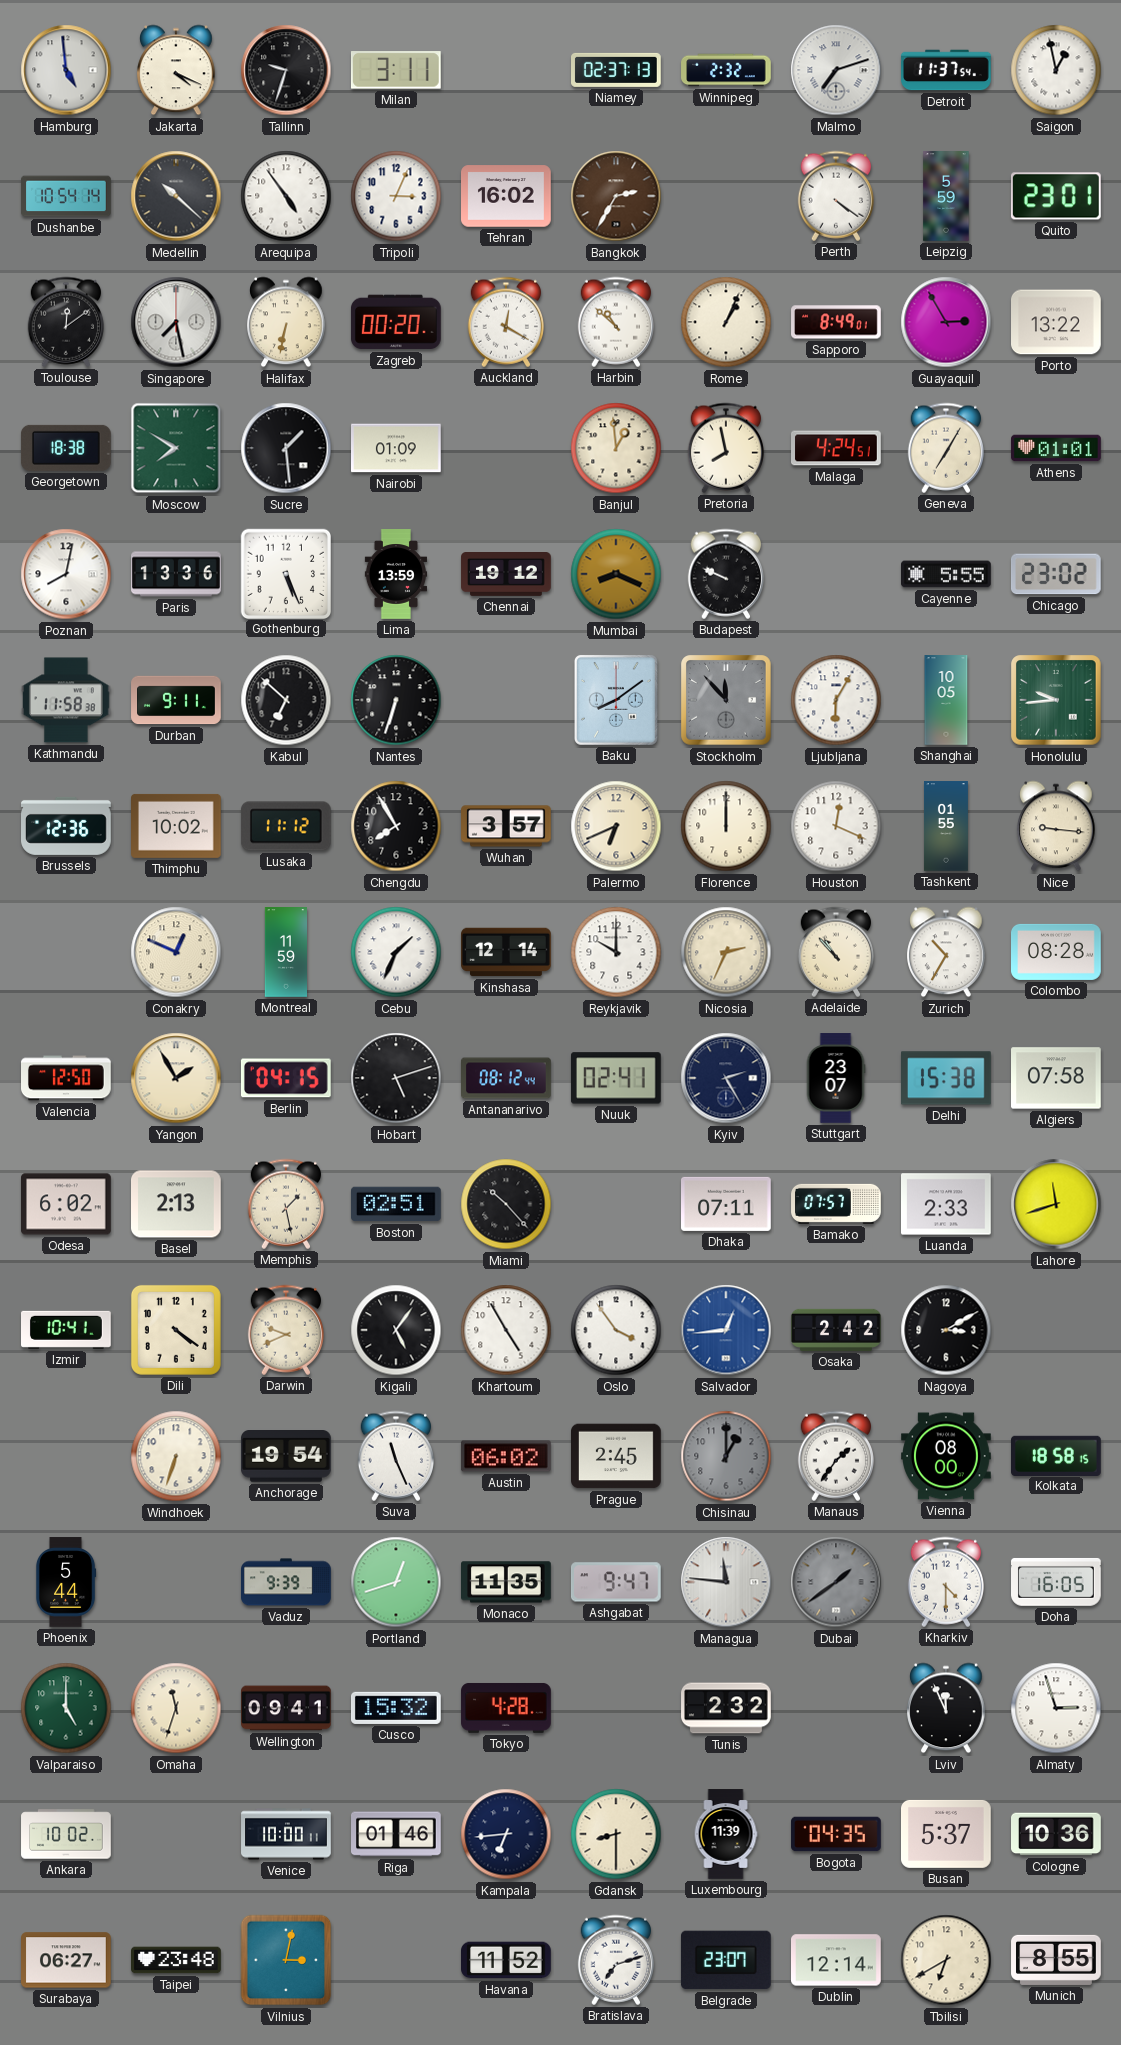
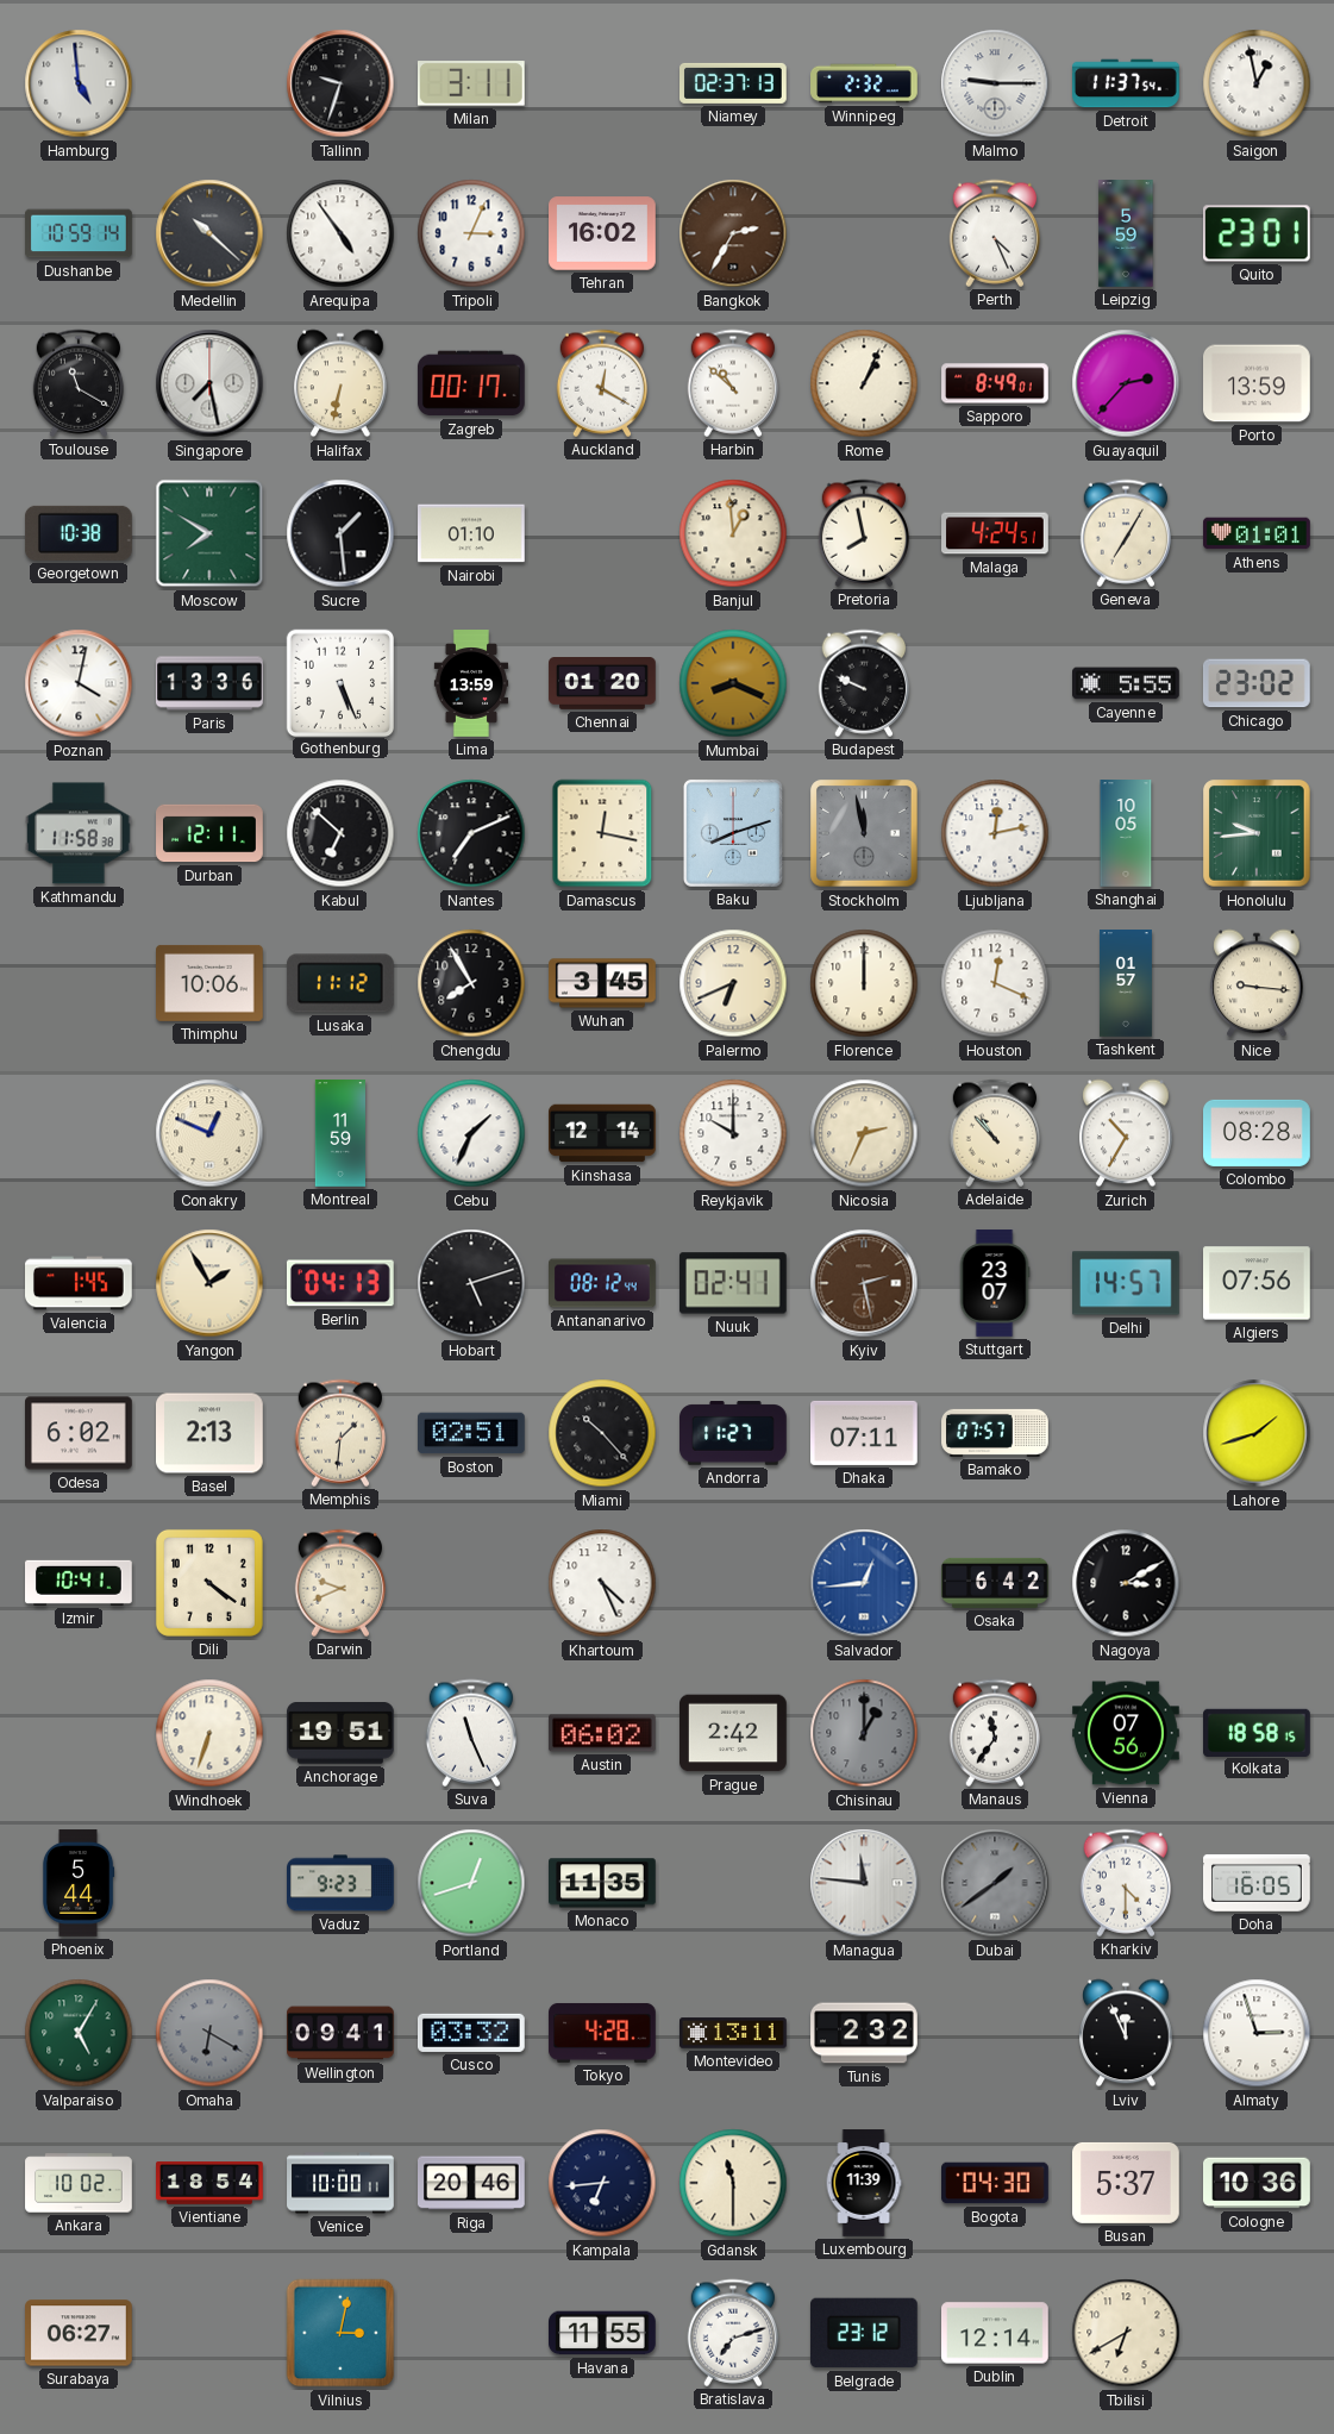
Jakarta: 4:19 -> none
Malmo: 7:12 -> 9:15
Dushanbe: 10:54 -> 10:59
Perth: 4:21 -> 4:26
Toulouse: 12:09 -> 11:20
Zagreb: 00:20 -> 00:17
Guayaquil: 2:55 -> 2:37
Porto: 13:22 -> 13:59
Georgetown: 18:38 -> 10:38
Nairobi: 01:09 -> 01:10
Poznan: 8:02 -> 4:02
Chennai: 19:12 -> 01:20
Durban: 9:11 -> 12:11
Nantes: 6:33 -> 7:11
Damascus: none -> 12:17
Baku: 8:09 -> 8:12
Stockholm: 11:53 -> 11:58
Ljubljana: 6:05 -> 12:13
Brussels: 12:36 -> none
Thimphu: 10:02 -> 10:06
Wuhan: 3:57 -> 3:45
Tashkent: 01:55 -> 01:57
Valencia: 12:50 -> 1:45
Berlin: 04:15 -> 04:13
Kyiv: 2:25 -> 2:28
Kyiv dial: navy -> brown
Delhi: 15:38 -> 14:57
Algiers: 07:58 -> 07:56
Memphis: 1:28 -> 1:31
Andorra: none -> 11:27
Luanda: 2:33 -> none
Lahore: 11:42 -> 1:42
Kigali: 5:06 -> none
Khartoum: 4:55 -> 4:26
Oslo: 3:54 -> none
Osaka: 2:42 -> 6:42
Anchorage: 19:54 -> 19:51
Prague: 2:45 -> 2:42
Manaus: 1:36 -> 11:36
Vienna: 08:00 -> 07:56
Vaduz: 9:39 -> 9:23
Ashgabat: 9:47 -> none
Valparaiso: 5:00 -> 5:05
Omaha: 11:33 -> 6:20
Omaha dial: cream -> grey
Cusco: 15:32 -> 03:32
Montevideo: none -> 13:11
Vientiane: none -> 18:54
Riga: 01:46 -> 20:46
Gdansk: 8:30 -> 11:30
Bogota: 04:35 -> 04:30
Taipei: 23:48 -> none
Havana: 11:52 -> 11:55
Belgrade: 23:07 -> 23:12
Munich: 8:55 -> none
